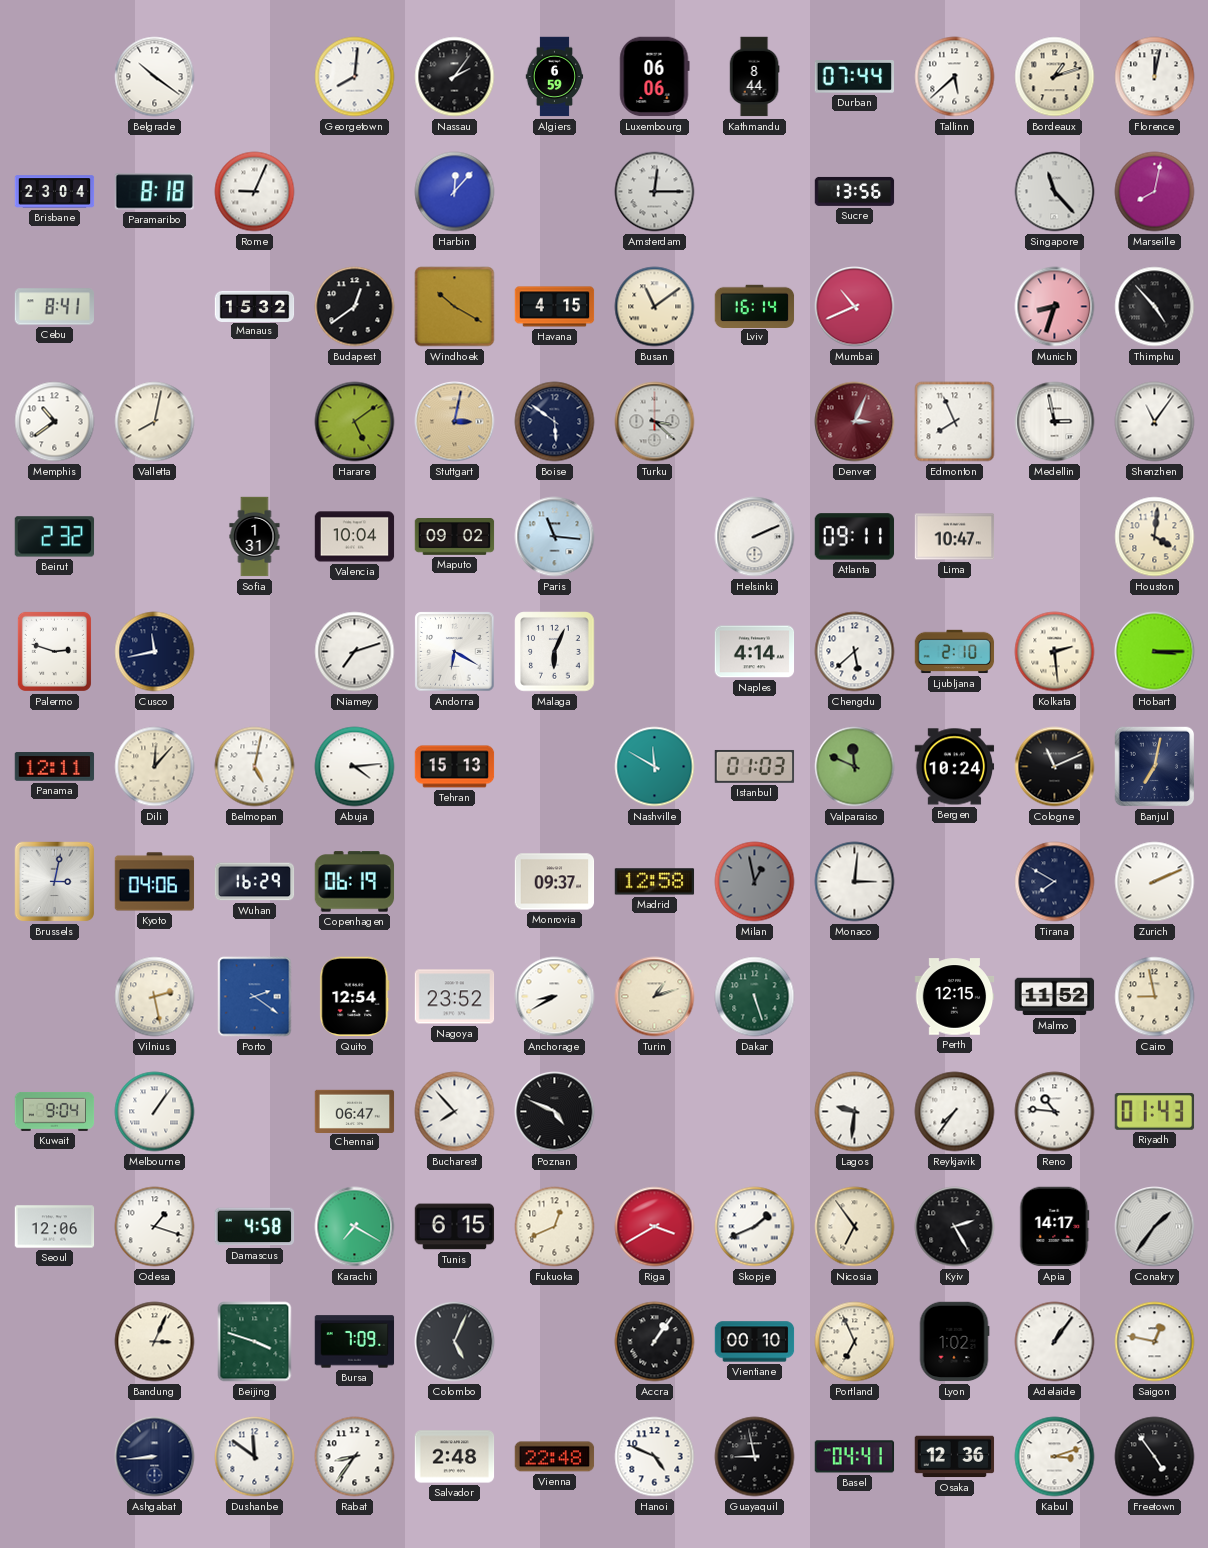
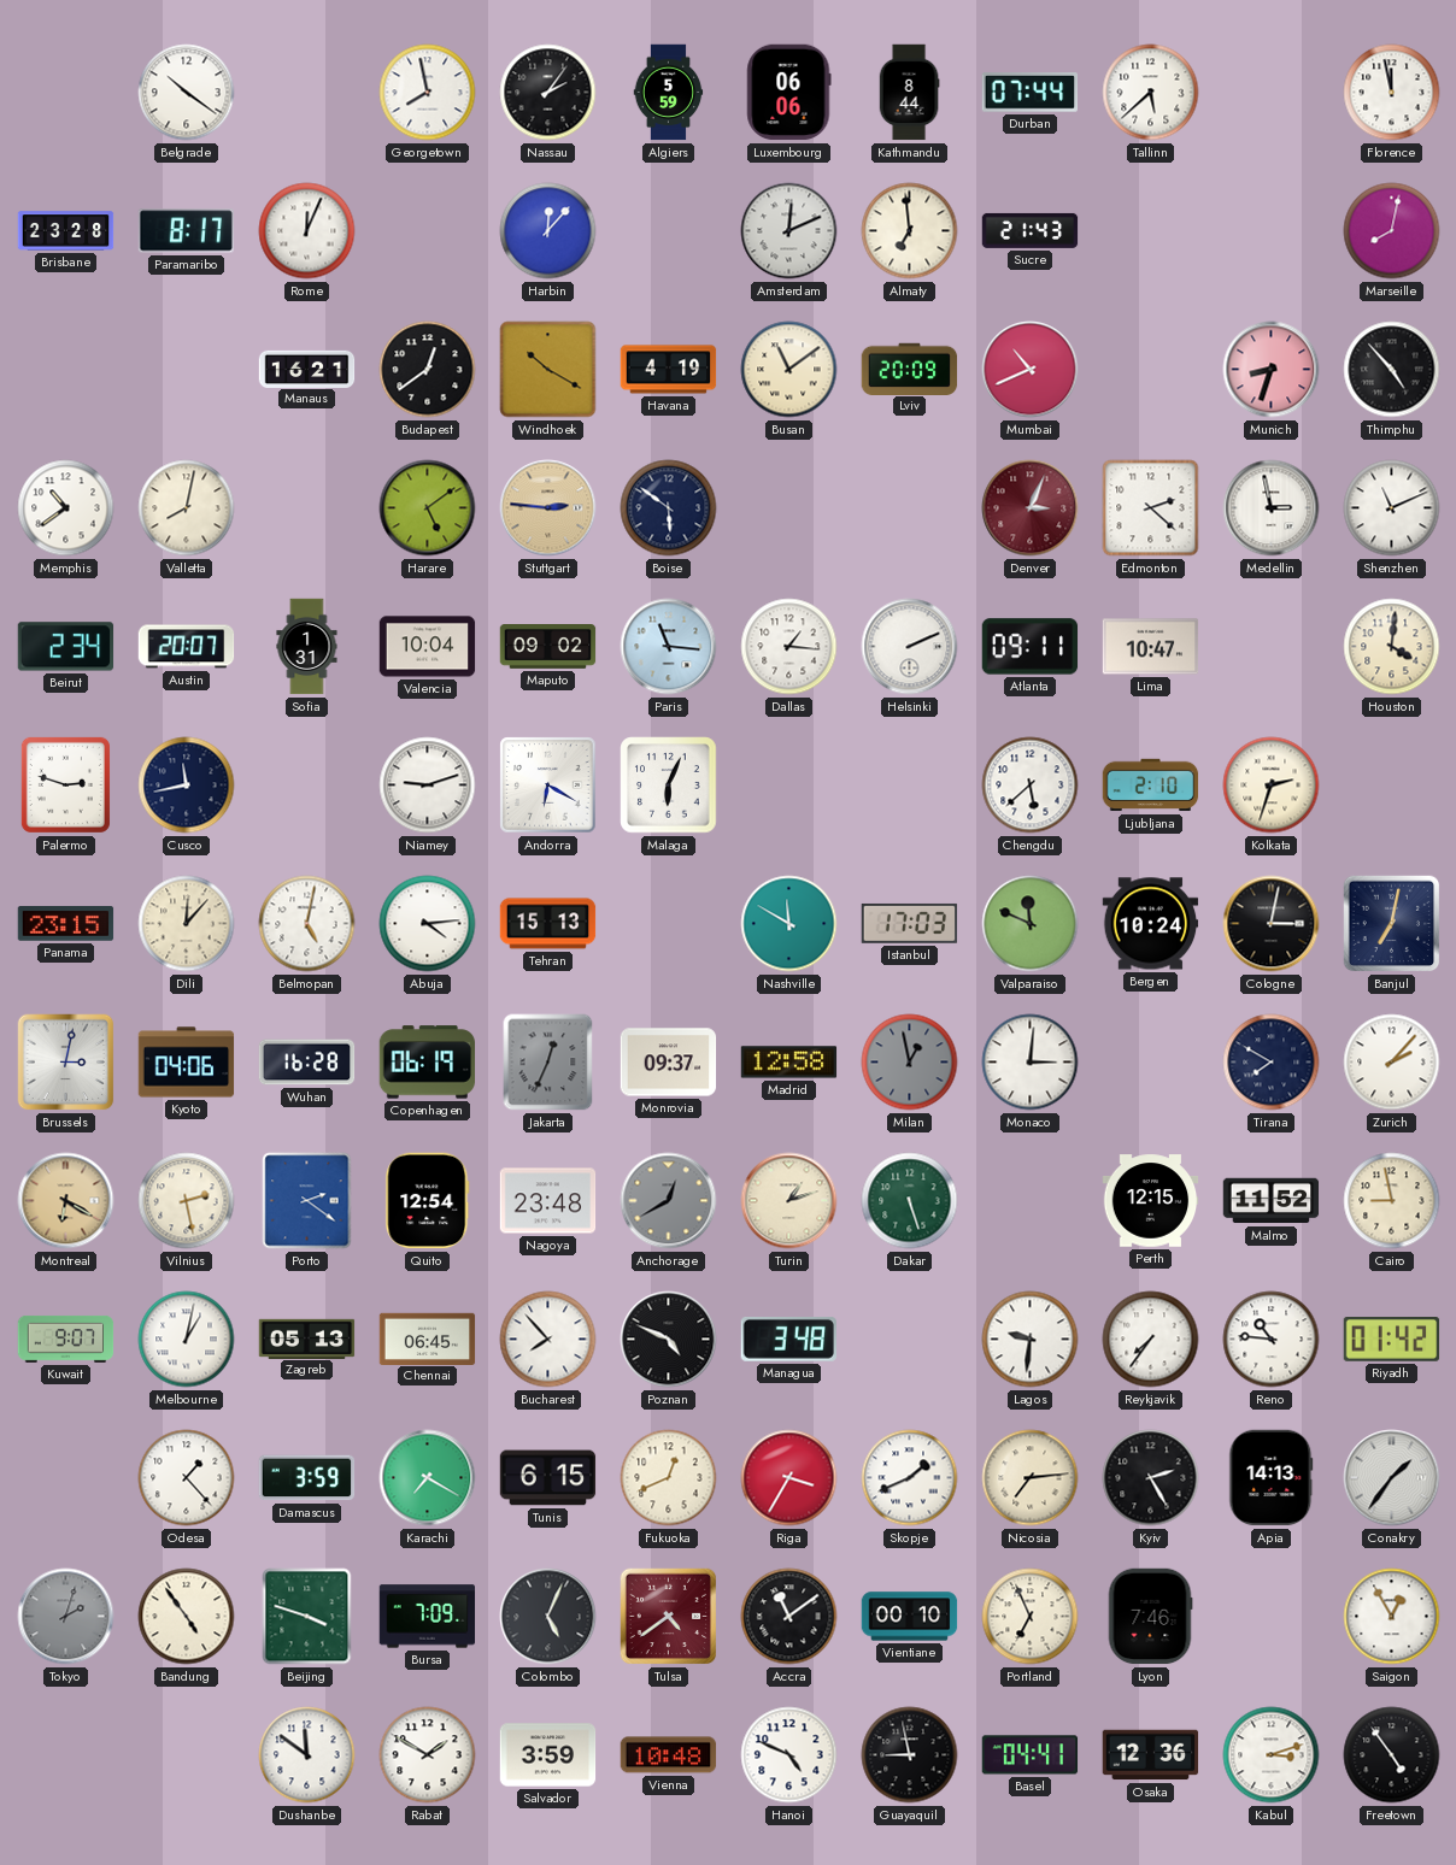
Georgetown: 8:01 -> 7:58
Algiers: 6:59 -> 5:59
Bordeaux: 1:12 -> none
Florence: 12:02 -> 11:58
Brisbane: 23:04 -> 23:28
Paramaribo: 8:18 -> 8:17
Rome: 9:04 -> 12:04
Amsterdam: 12:15 -> 12:11
Almaty: none -> 6:59
Sucre: 13:56 -> 21:43
Singapore: 11:23 -> none
Cebu: 8:41 -> none
Manaus: 15:32 -> 16:21
Havana: 4:15 -> 4:19
Lviv: 16:14 -> 20:09
Stuttgart: 3:02 -> 2:46
Turku: 3:22 -> none
Edmonton: 7:56 -> 2:22
Shenzhen: 11:06 -> 11:11
Beirut: 2:32 -> 2:34
Austin: none -> 20:07
Dallas: none -> 1:16
Niamey: 7:12 -> 9:12
Naples: 4:14 -> none
Kolkata: 2:29 -> 2:33
Hobart: 3:15 -> none
Panama: 12:11 -> 23:15
Istanbul: 01:03 -> 17:03
Cologne: 11:11 -> 3:02
Wuhan: 16:29 -> 16:28
Jakarta: none -> 12:34
Zurich: 2:11 -> 2:07
Montreal: none -> 6:20
Nagoya: 23:52 -> 23:48
Anchorage: 8:40 -> 12:40
Anchorage dial: white -> grey
Kuwait: 9:04 -> 9:07
Melbourne: 1:06 -> 1:02
Zagreb: none -> 05:13
Chennai: 06:47 -> 06:45
Managua: none -> 3:48
Riyadh: 01:43 -> 01:42
Seoul: 12:06 -> none
Odesa: 1:18 -> 1:23
Damascus: 4:58 -> 3:59
Riga: 3:40 -> 3:35
Nicosia: 6:54 -> 7:14
Apia: 14:17 -> 14:13
Tokyo: none -> 2:03
Bandung: 3:04 -> 4:54
Tulsa: none -> 4:39
Accra: 1:06 -> 11:09
Lyon: 1:02 -> 7:46
Adelaide: 1:06 -> none
Saigon: 12:47 -> 12:55
Ashgabat: 8:44 -> none
Rabat: 8:36 -> 1:50
Salvador: 2:48 -> 3:59
Vienna: 22:48 -> 10:48
